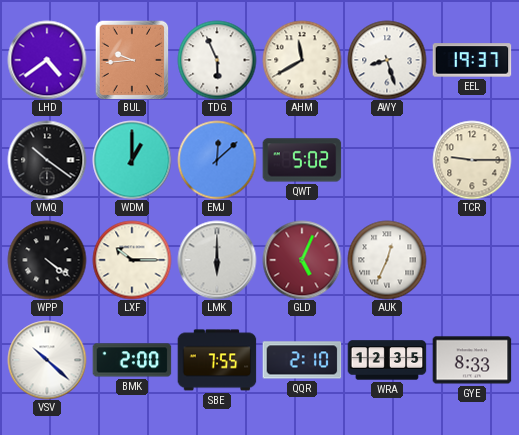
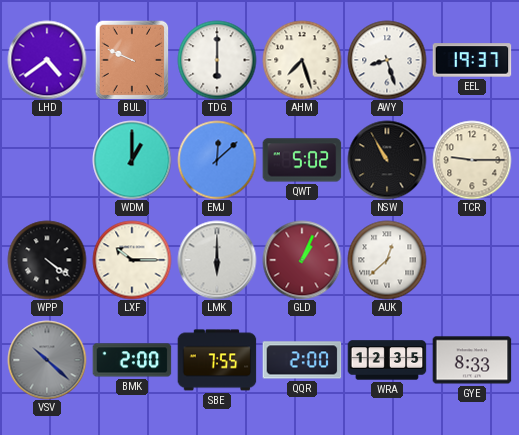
BUL: 9:44 -> 9:49
TDG: 5:56 -> 6:00
AHM: 11:40 -> 7:27
VMQ: 10:21 -> none
NSW: none -> 10:55
GLD: 5:04 -> 1:04
AUK: 12:34 -> 12:38
VSV dial: white -> grey
QQR: 2:10 -> 2:00
